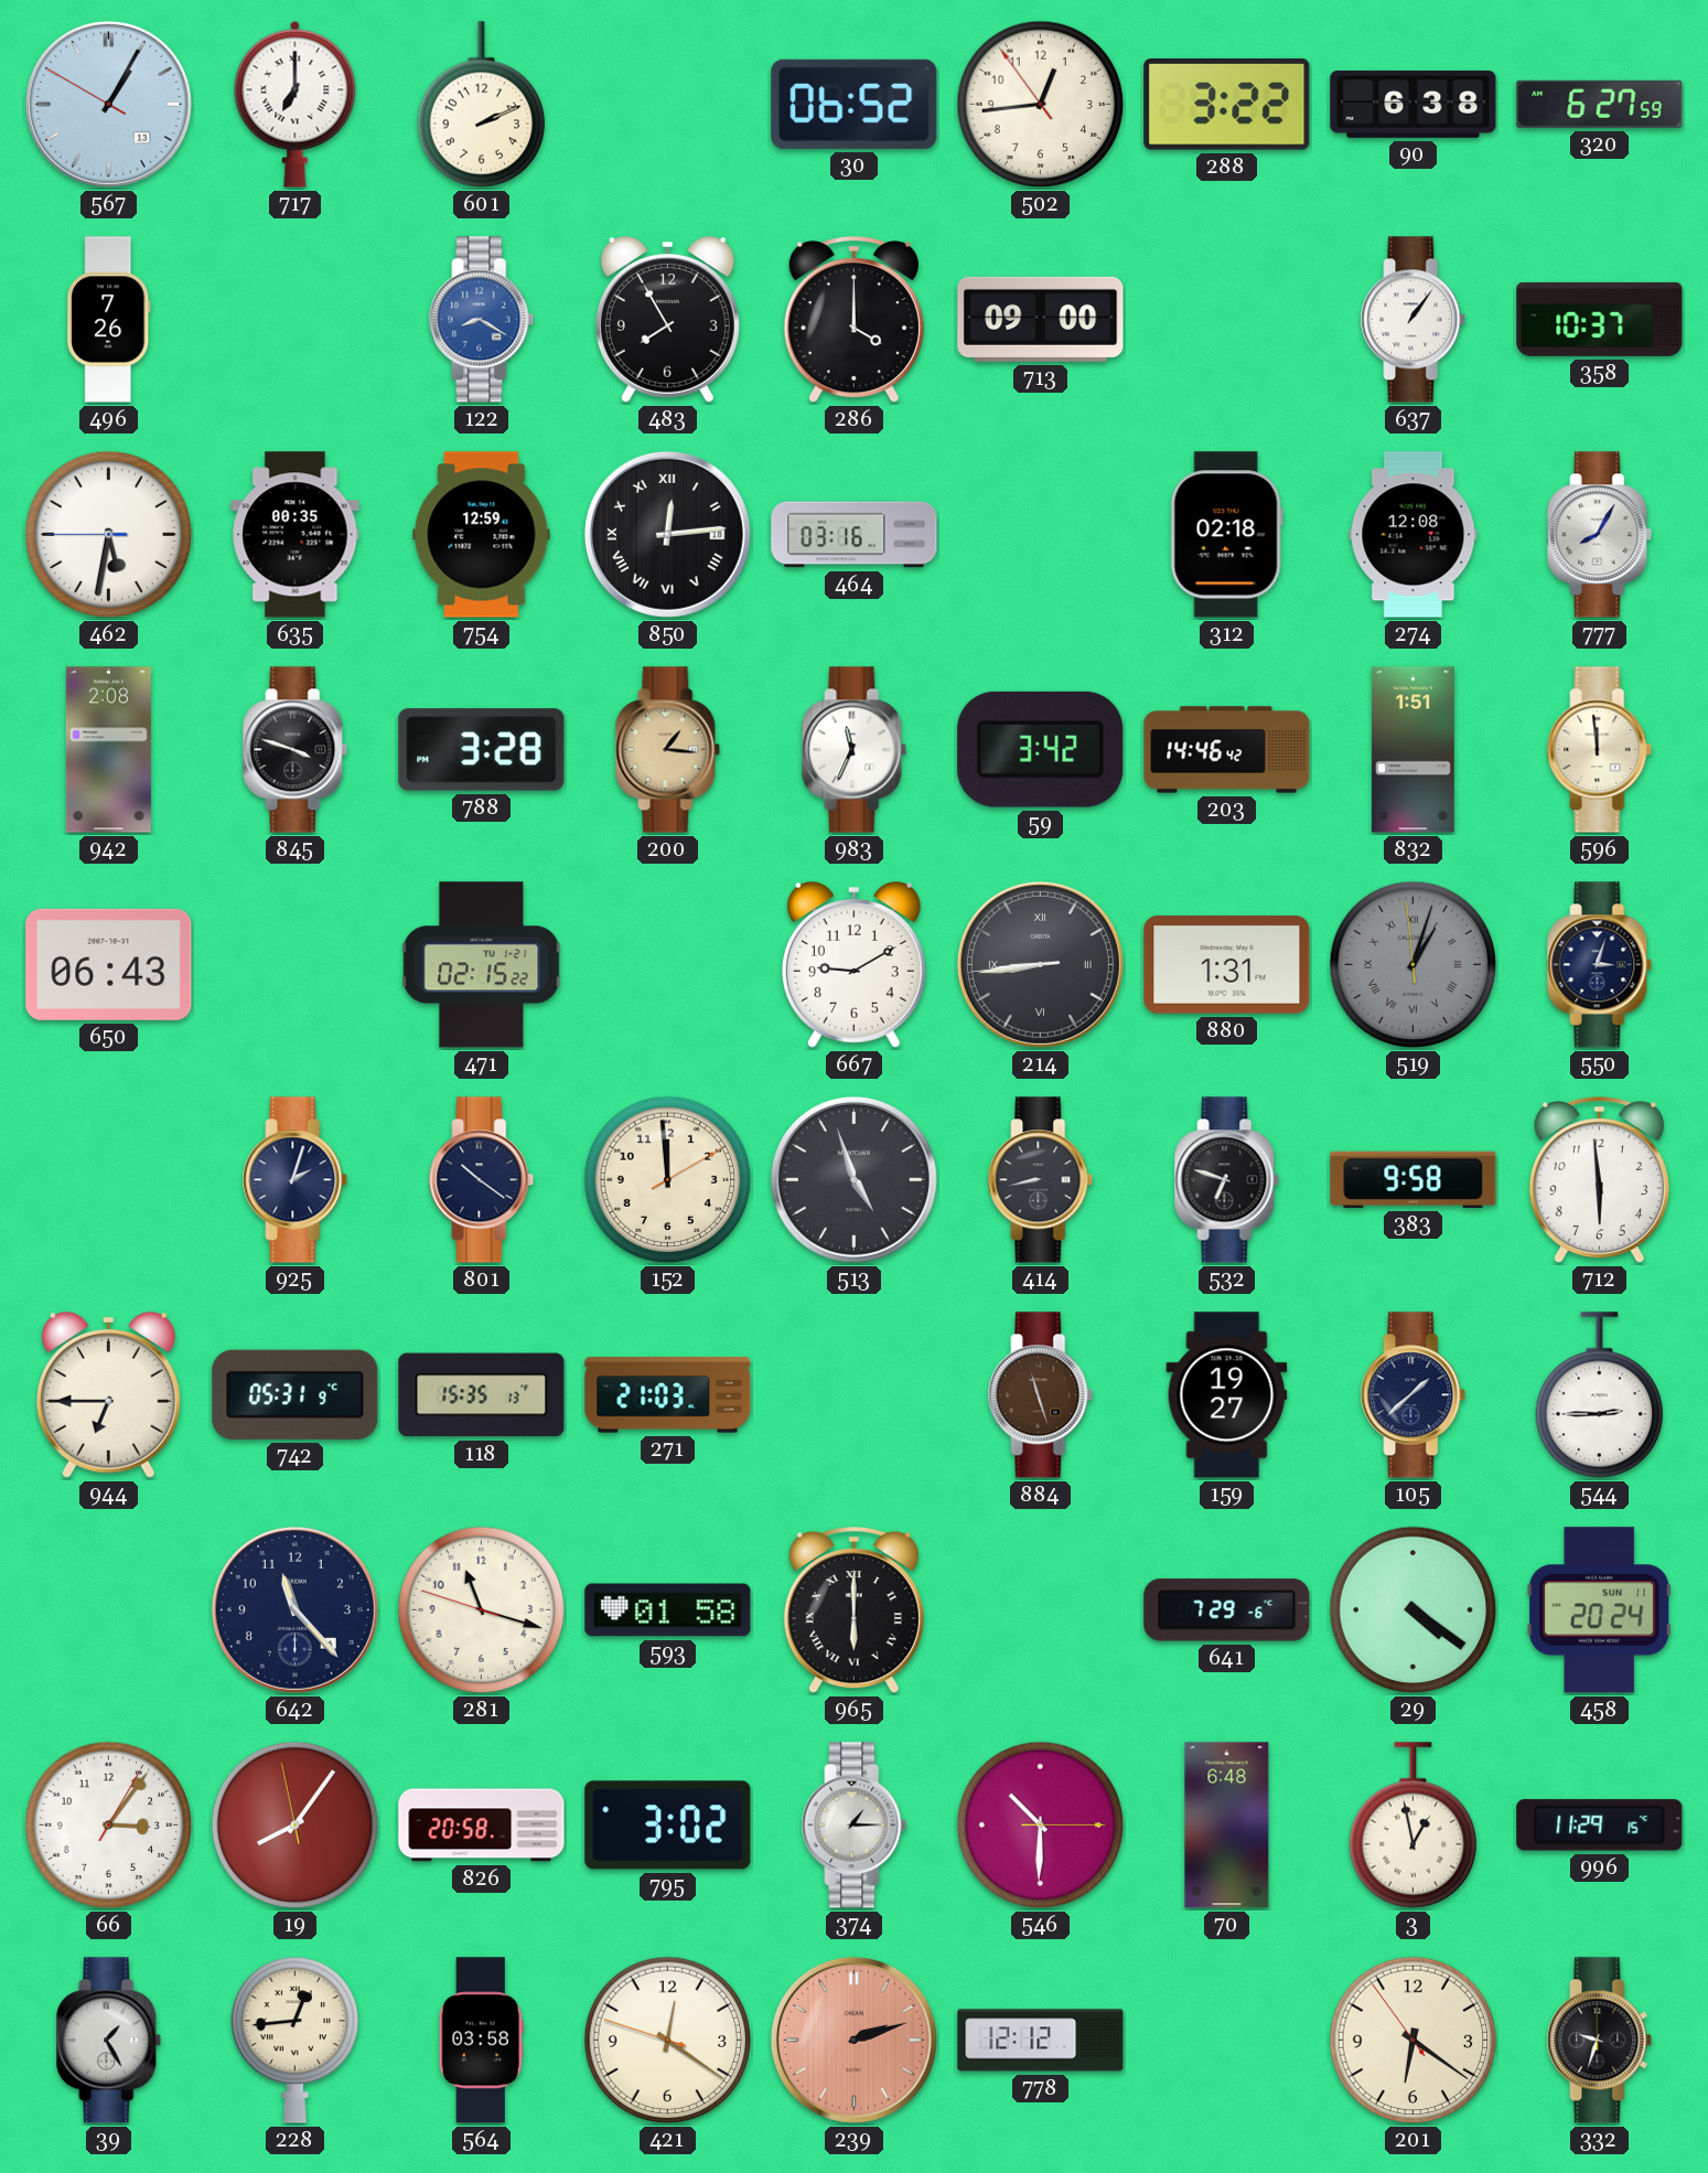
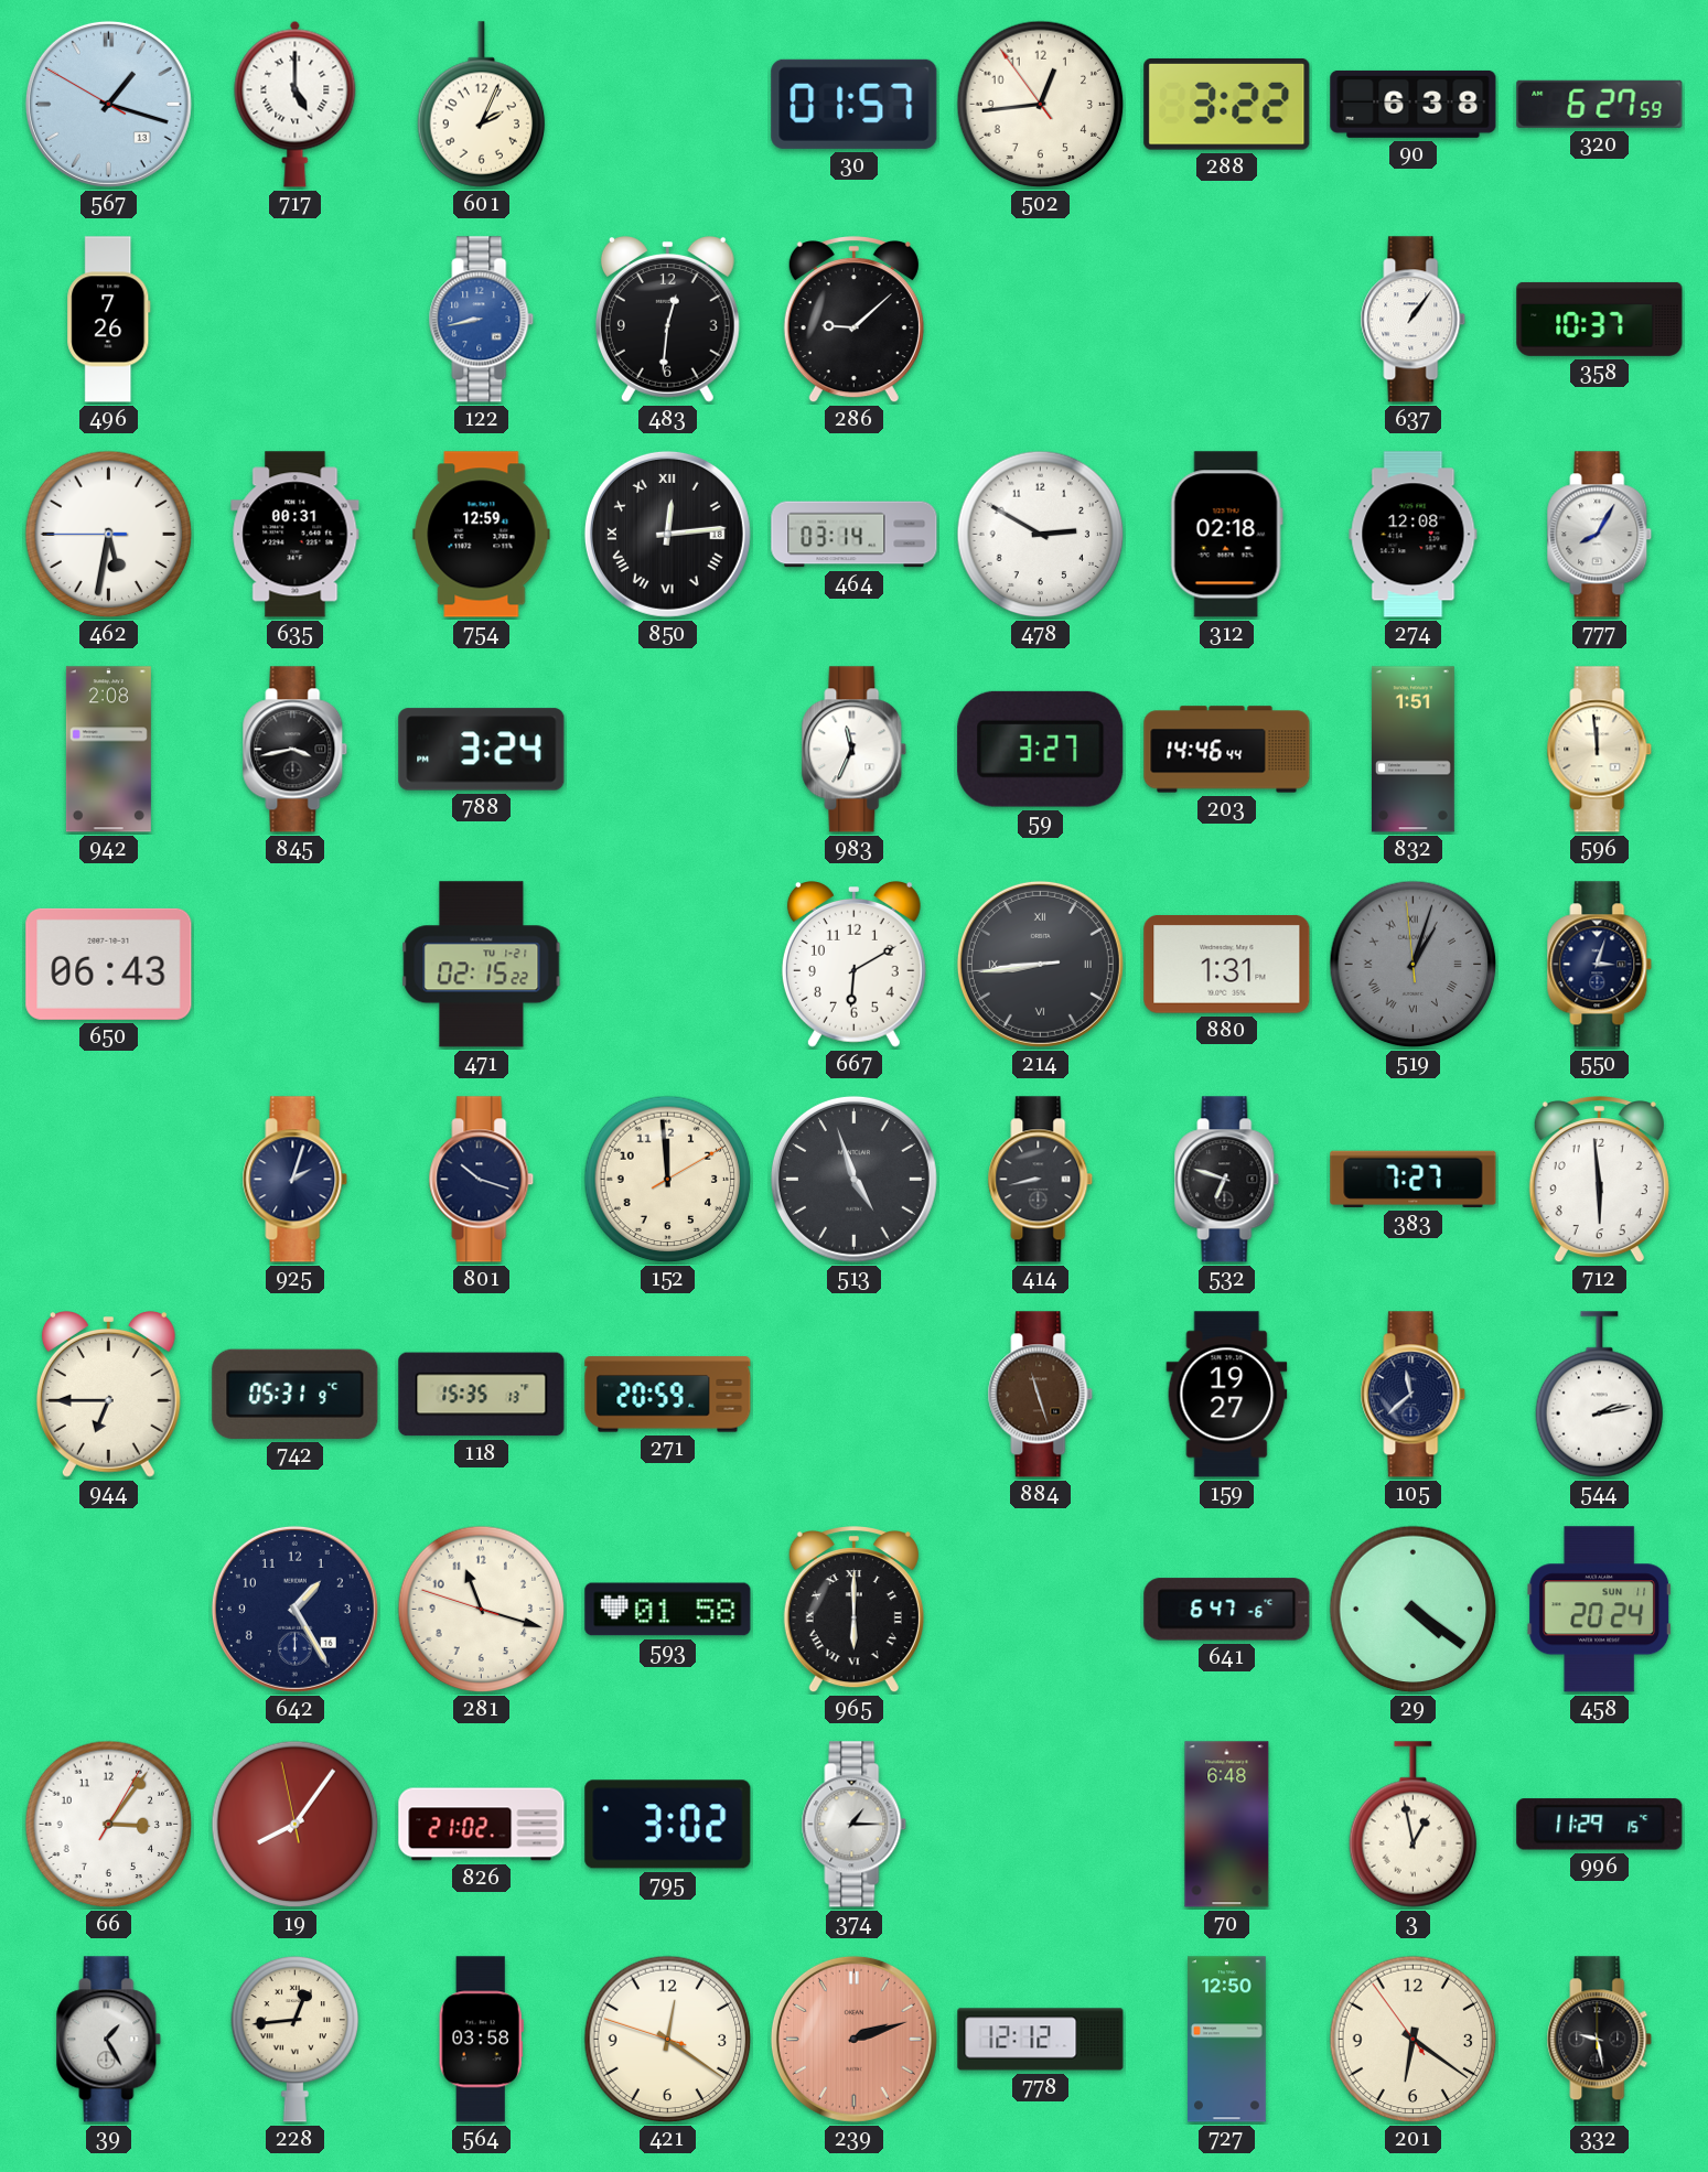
567: 1:04 -> 1:17
717: 7:00 -> 5:00
601: 2:11 -> 2:04
30: 06:52 -> 01:57
122: 8:20 -> 8:43
483: 7:55 -> 12:31
286: 4:00 -> 9:08
713: 09:00 -> none
635: 00:35 -> 00:31
464: 03:16 -> 03:14
478: none -> 2:50
845: 3:48 -> 3:43
788: 3:28 -> 3:24
200: 1:16 -> none
59: 3:42 -> 3:27
203: 14:46:42 -> 14:46:44
667: 9:10 -> 6:10
801: 10:21 -> 10:18
383: 9:58 -> 7:27
271: 21:03 -> 20:59
105: 1:38 -> 11:38
544: 2:45 -> 2:13
642: 11:23 -> 1:25
641: 7:29 -> 6:47
826: 20:58 -> 21:02
546: 10:30 -> none
727: none -> 12:50
332: 9:33 -> 9:28
